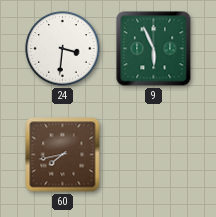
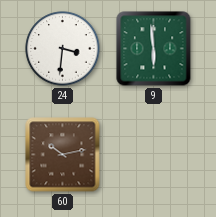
9: 5:56 -> 5:59
60: 7:43 -> 10:13
